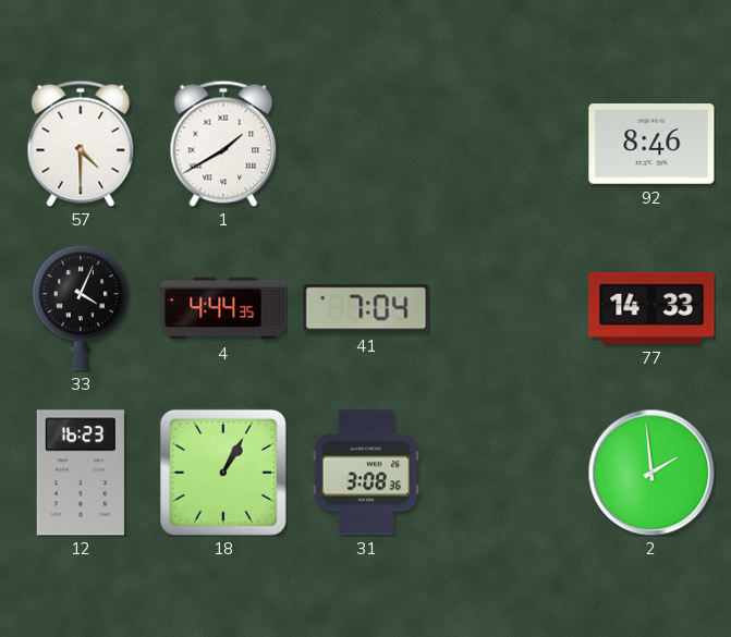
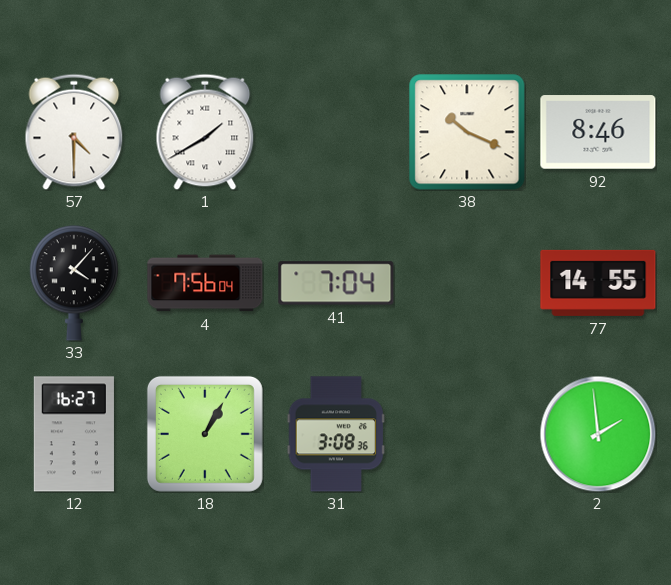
38: none -> 10:19
33: 4:04 -> 4:07
4: 4:44 -> 7:56
77: 14:33 -> 14:55
12: 16:23 -> 16:27
